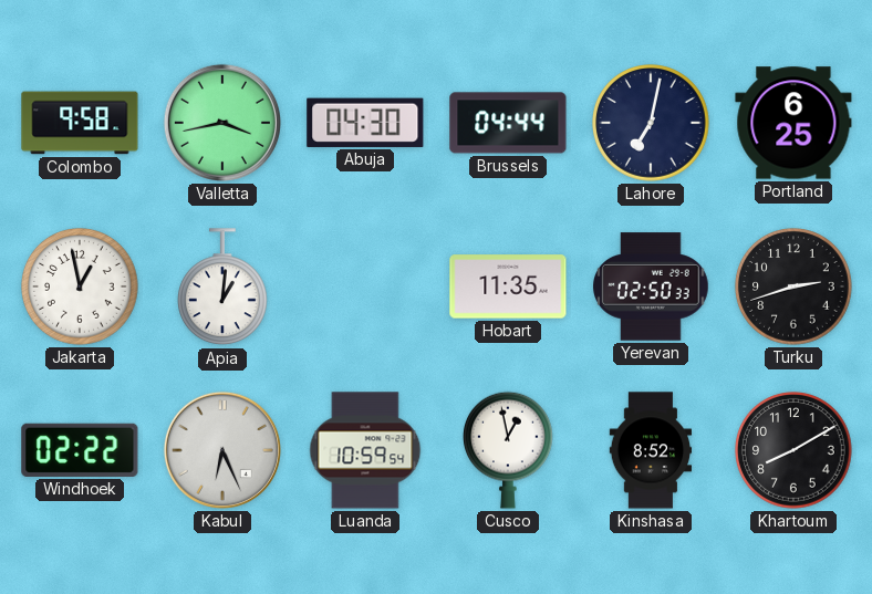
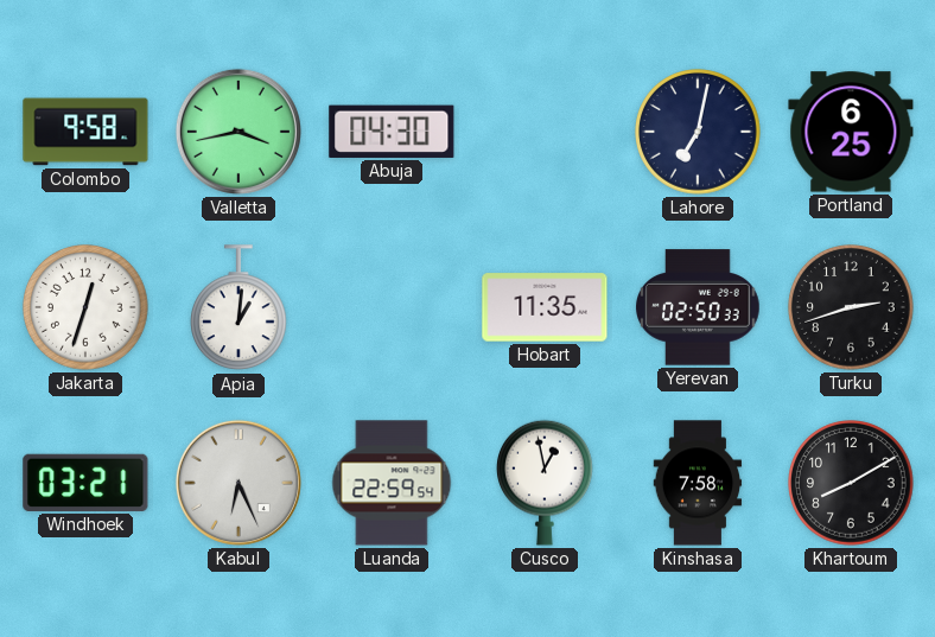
Brussels: 04:44 -> none
Jakarta: 12:58 -> 12:33
Windhoek: 02:22 -> 03:21
Luanda: 10:59 -> 22:59
Kinshasa: 8:52 -> 7:58
